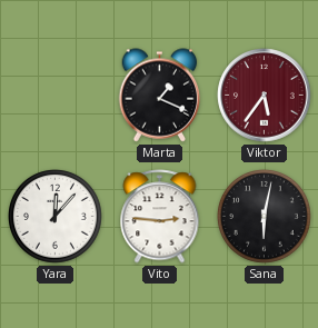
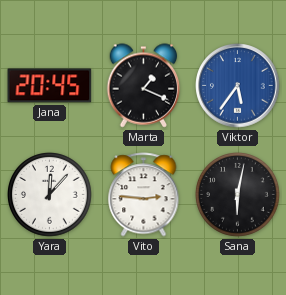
Jana: none -> 20:45
Viktor dial: burgundy -> blue
